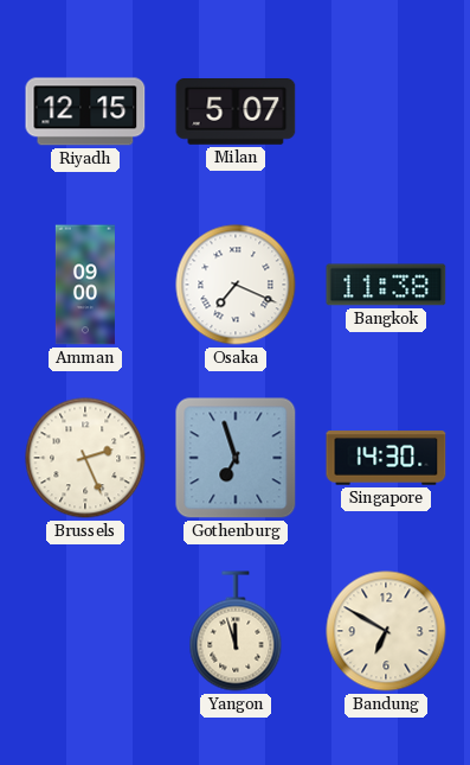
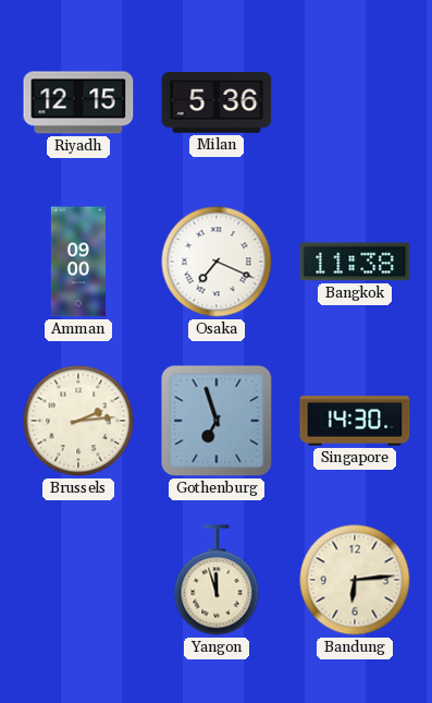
Milan: 5:07 -> 5:36
Brussels: 2:26 -> 2:14
Bandung: 6:50 -> 6:14
